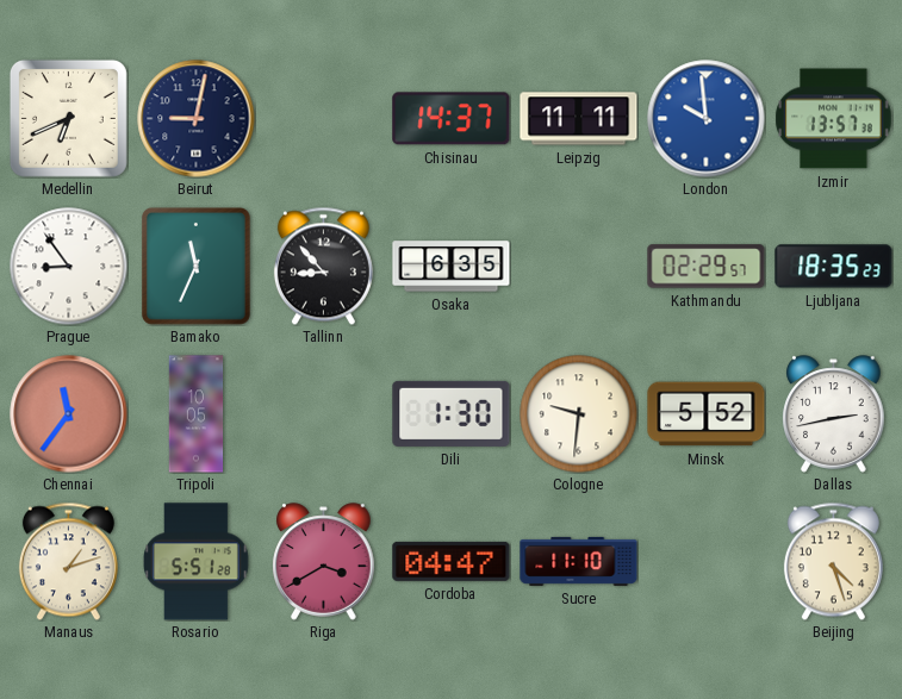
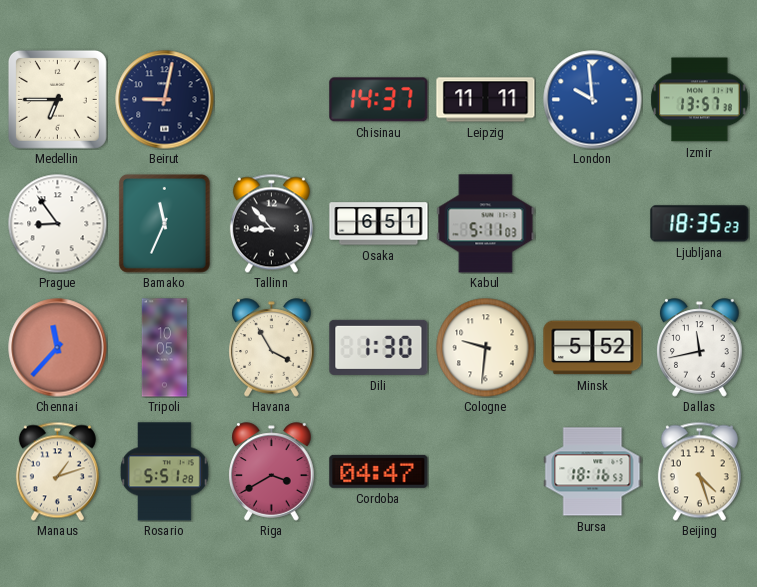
Medellin: 6:41 -> 6:45
Osaka: 6:35 -> 6:51
Kabul: none -> 5:11
Kathmandu: 02:29 -> none
Chennai: 11:36 -> 11:37
Havana: none -> 3:55
Dallas: 2:43 -> 11:43
Sucre: 11:10 -> none
Bursa: none -> 18:16
